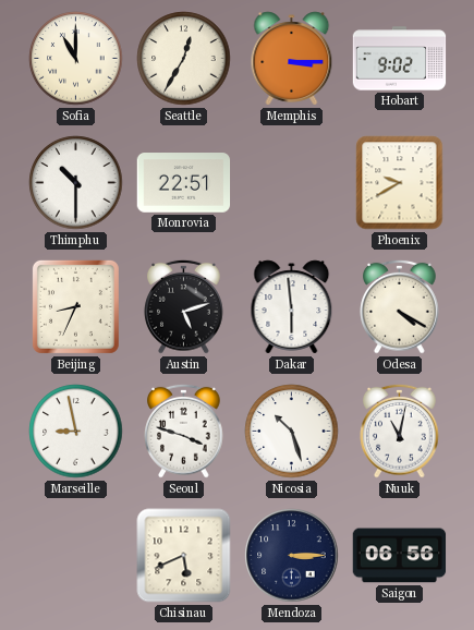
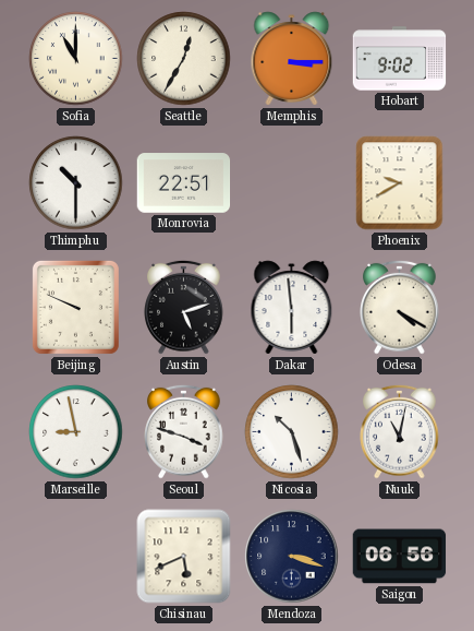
Beijing: 8:34 -> 9:49
Mendoza: 3:15 -> 3:18
